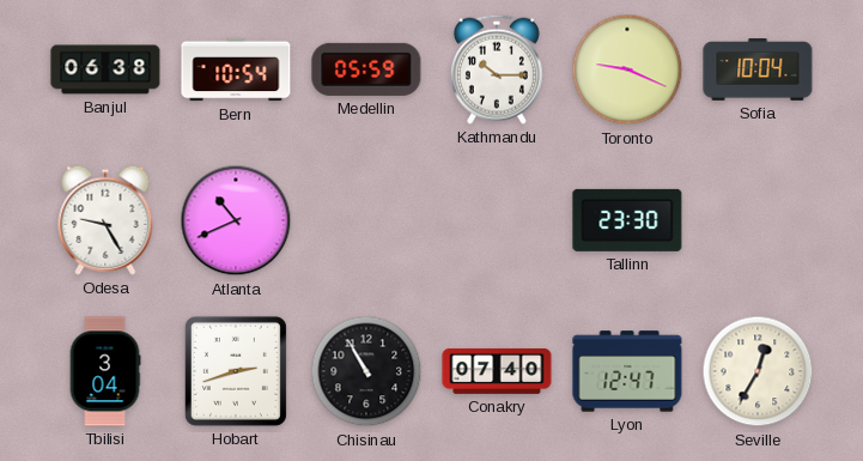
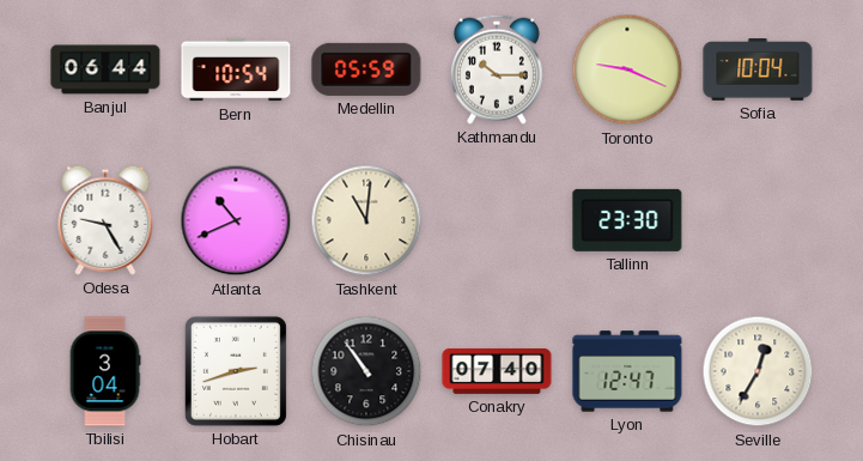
Banjul: 06:38 -> 06:44
Tashkent: none -> 11:01
Chisinau: 10:55 -> 10:54
